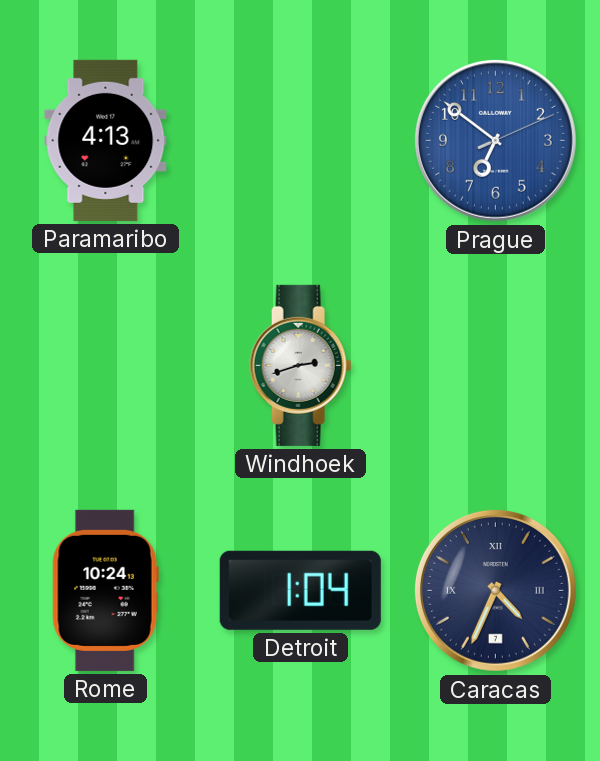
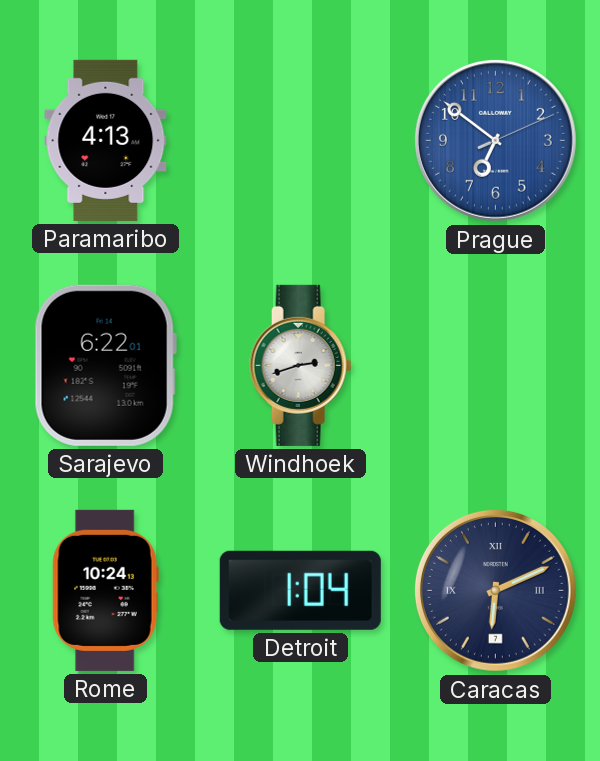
Sarajevo: none -> 6:22
Caracas: 4:34 -> 6:11
